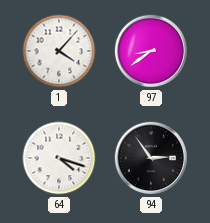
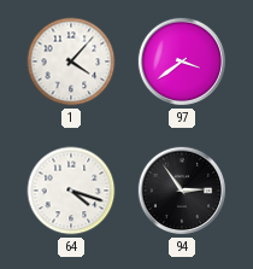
97: 8:39 -> 3:39
